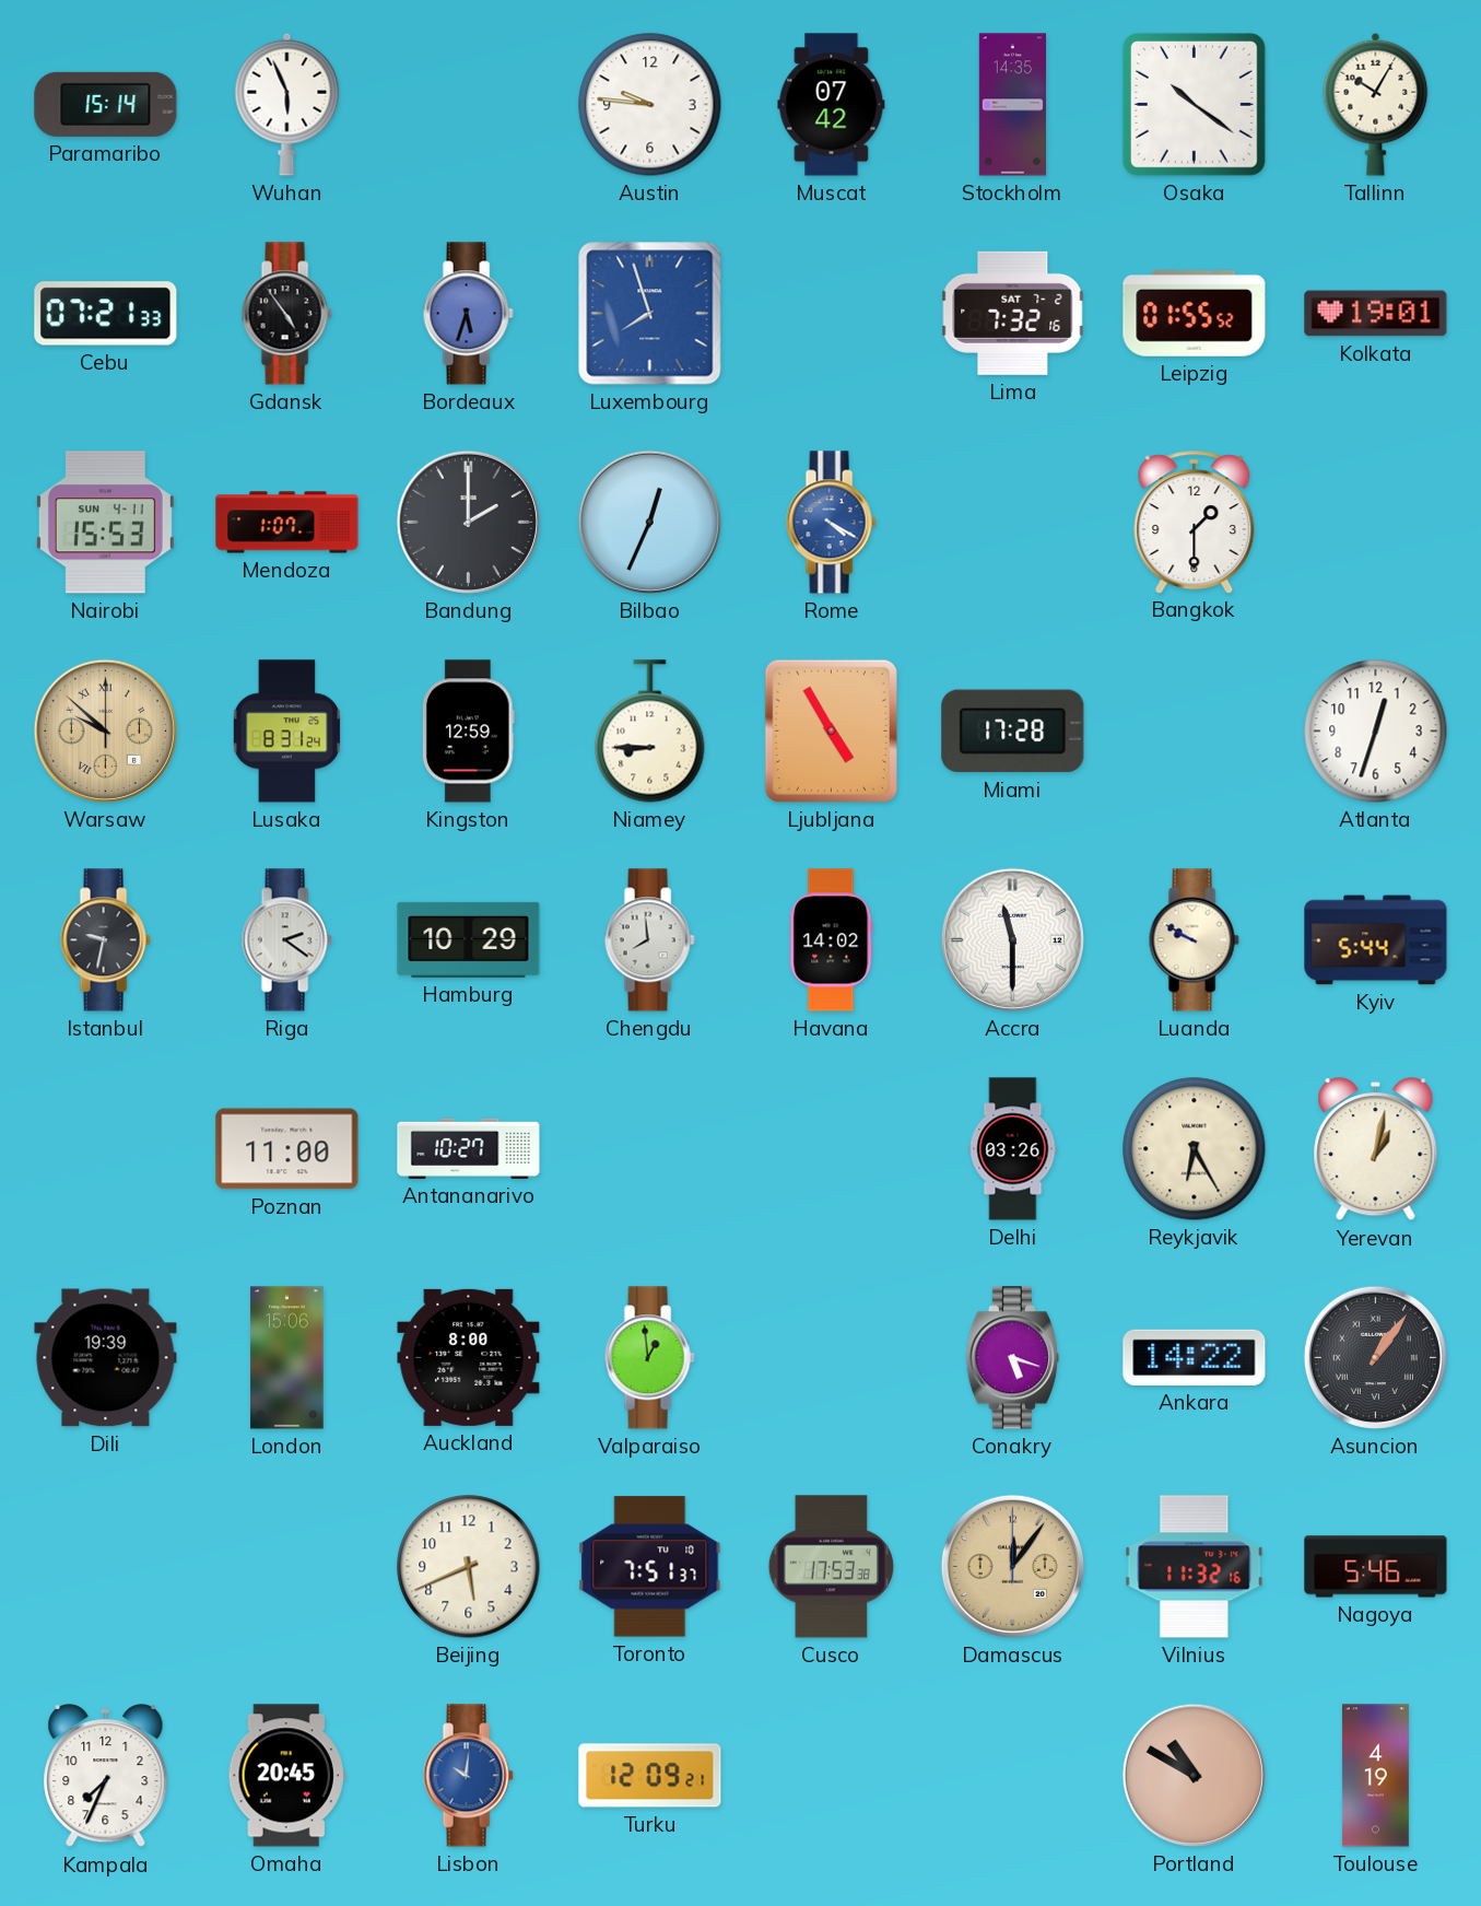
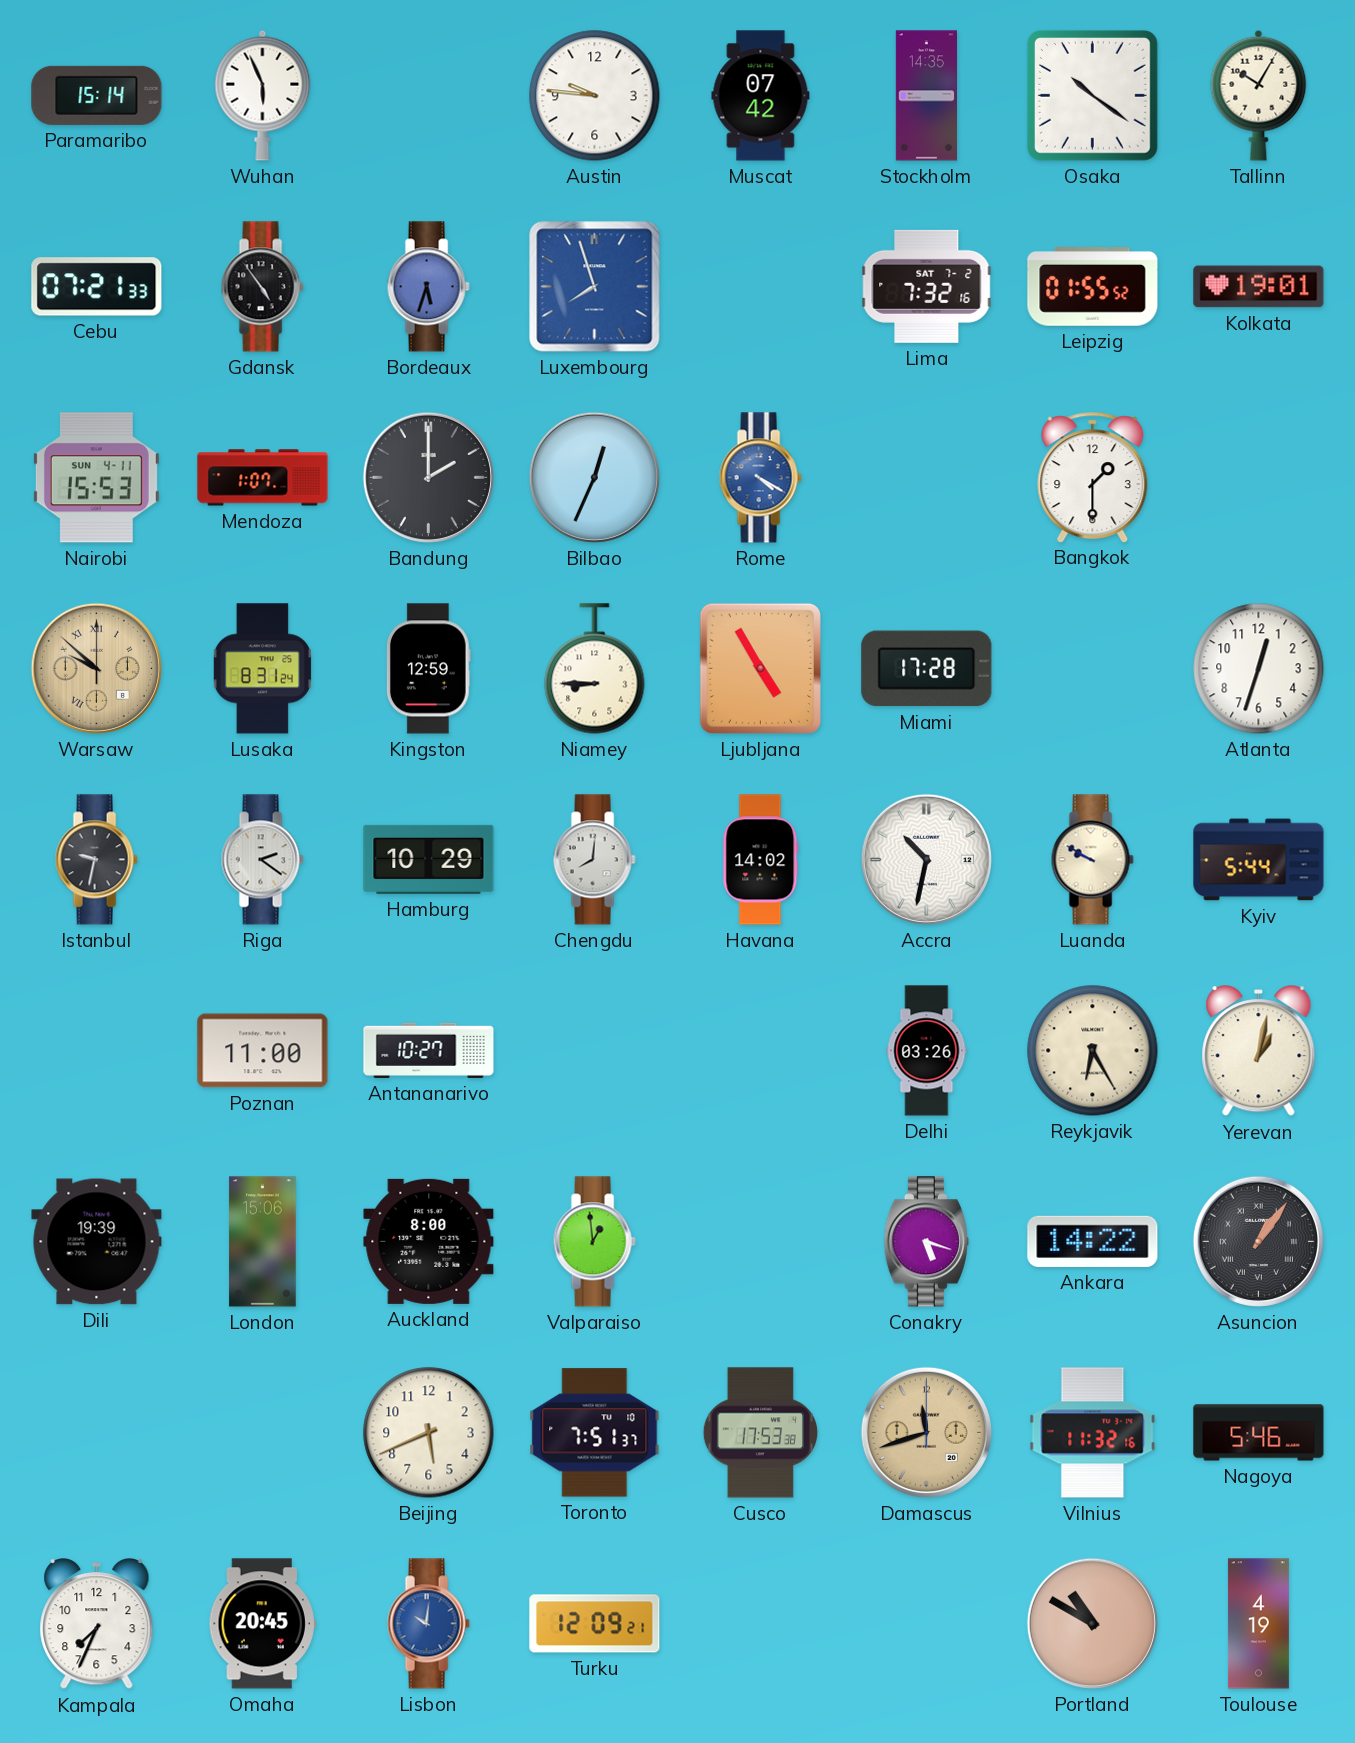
Chengdu: 7:59 -> 8:01
Accra: 11:30 -> 10:32
Damascus: 12:06 -> 11:42
